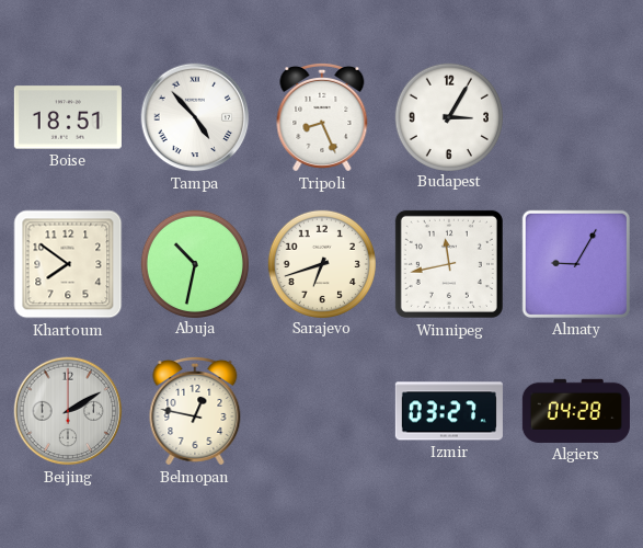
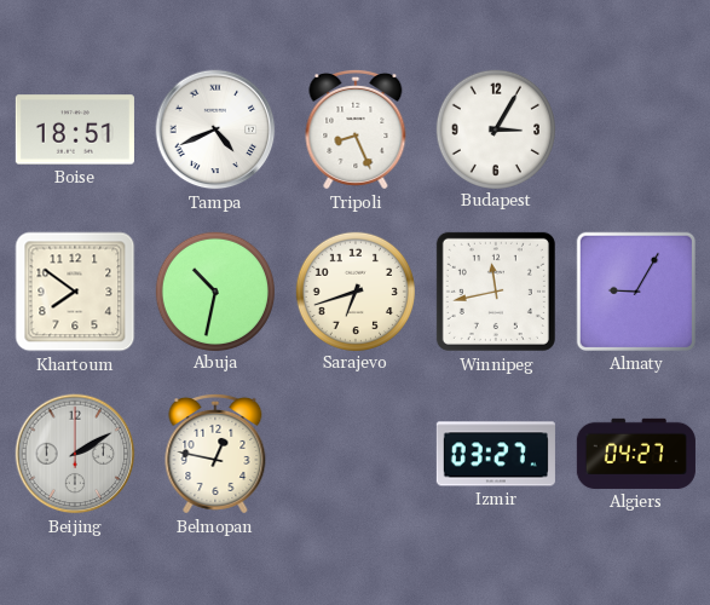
Tampa: 4:53 -> 4:41
Algiers: 04:28 -> 04:27
